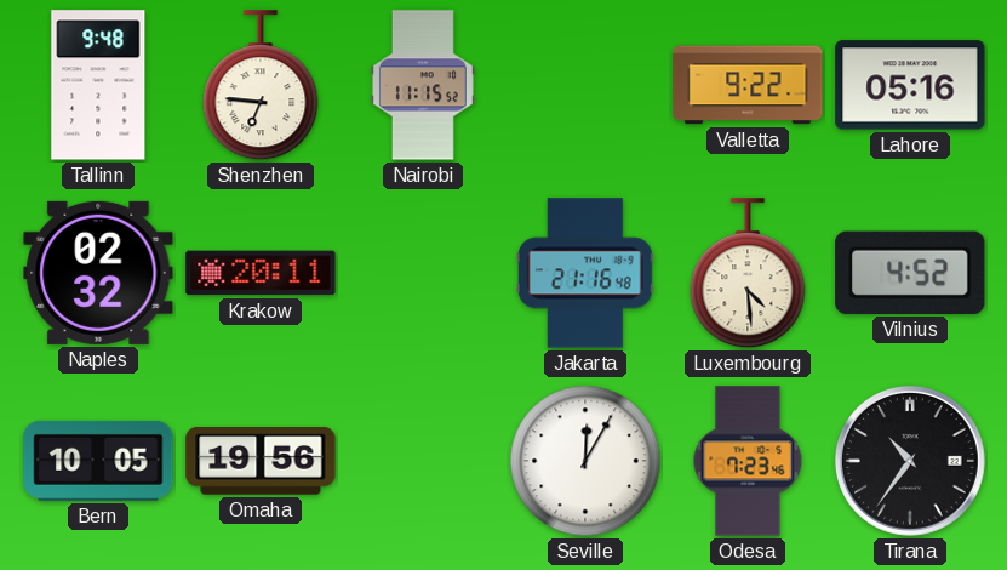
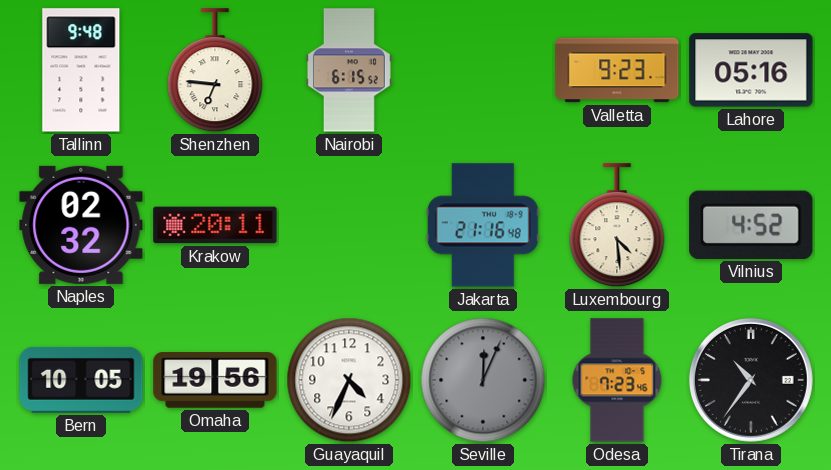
Nairobi: 11:15 -> 6:15
Valletta: 9:22 -> 9:23
Guayaquil: none -> 4:34
Seville: 12:05 -> 12:04
Seville dial: white -> grey
